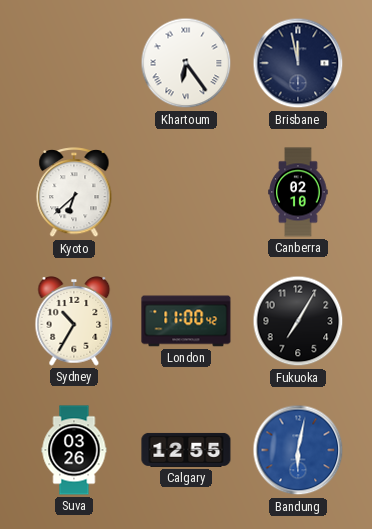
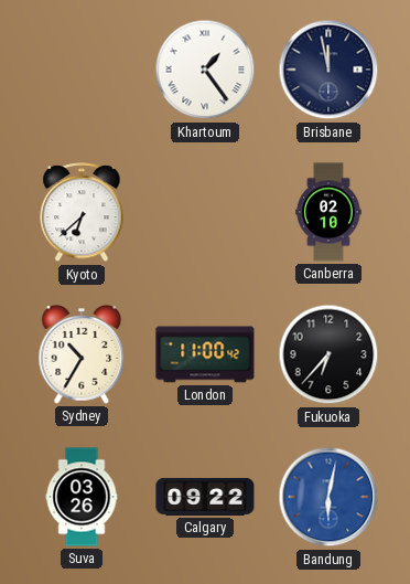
Khartoum: 6:24 -> 1:24
Fukuoka: 7:05 -> 6:37
Calgary: 12:55 -> 09:22
